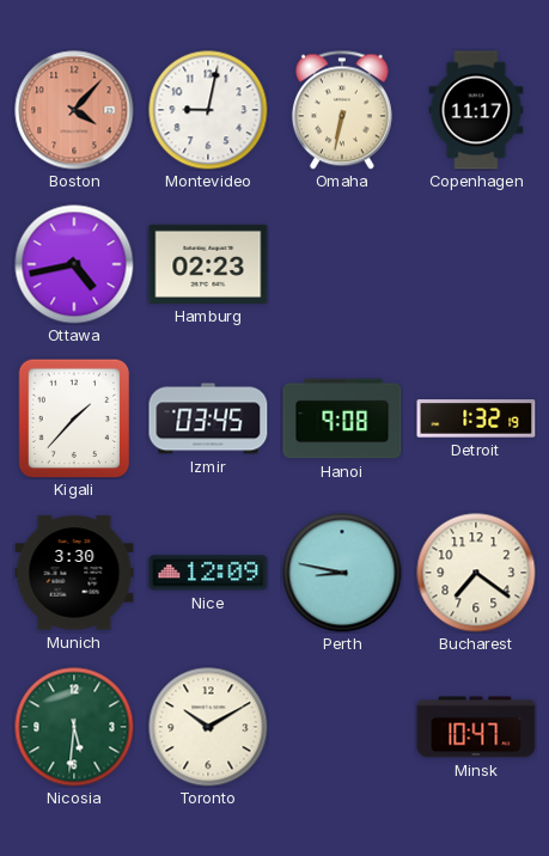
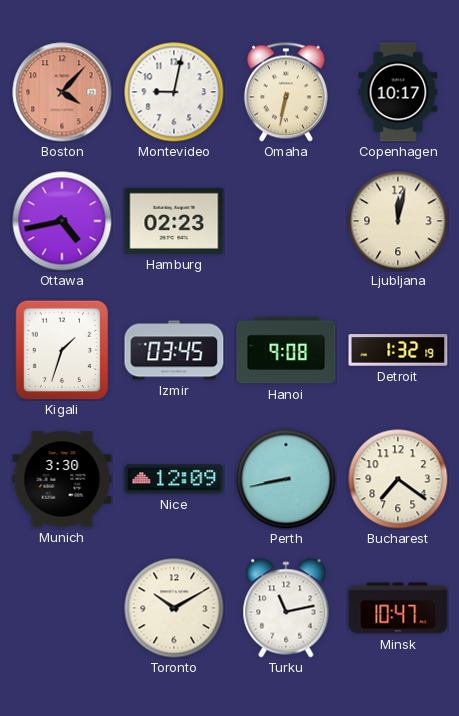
Copenhagen: 11:17 -> 10:17
Ljubljana: none -> 12:02
Kigali: 1:37 -> 1:33
Perth: 8:47 -> 8:43
Nicosia: 5:31 -> none
Turku: none -> 11:13
